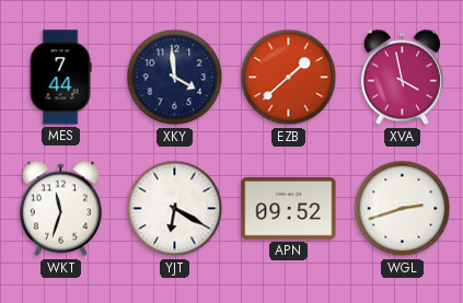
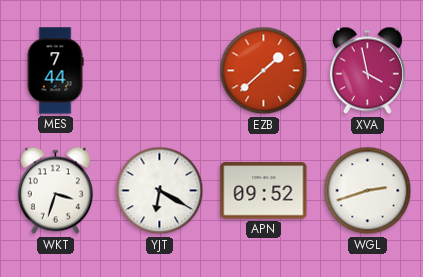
XKY: 3:59 -> none
WKT: 11:33 -> 3:33
